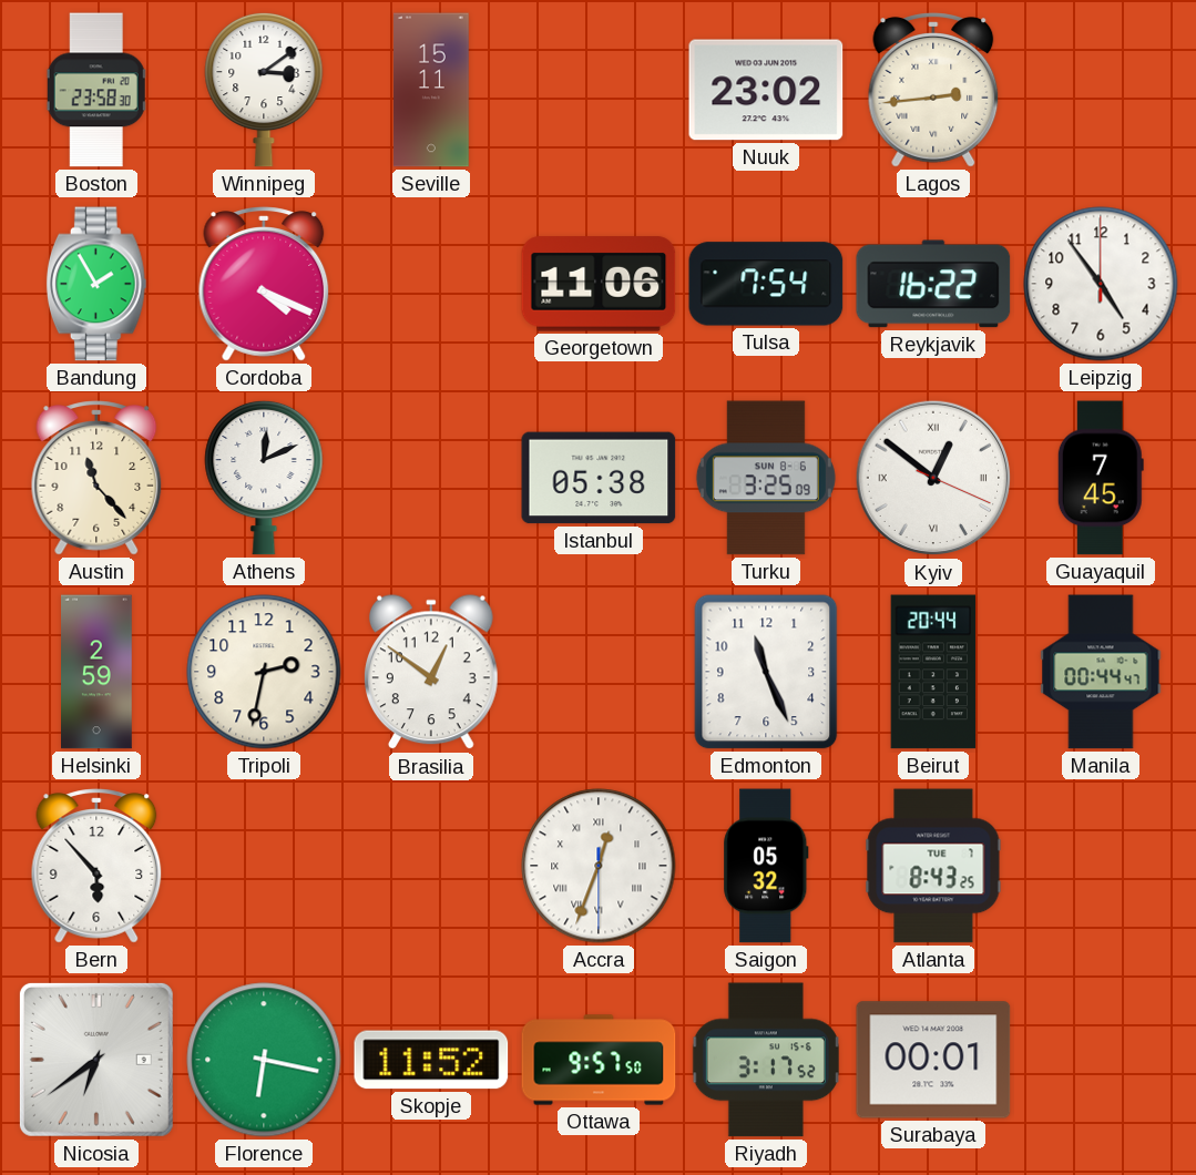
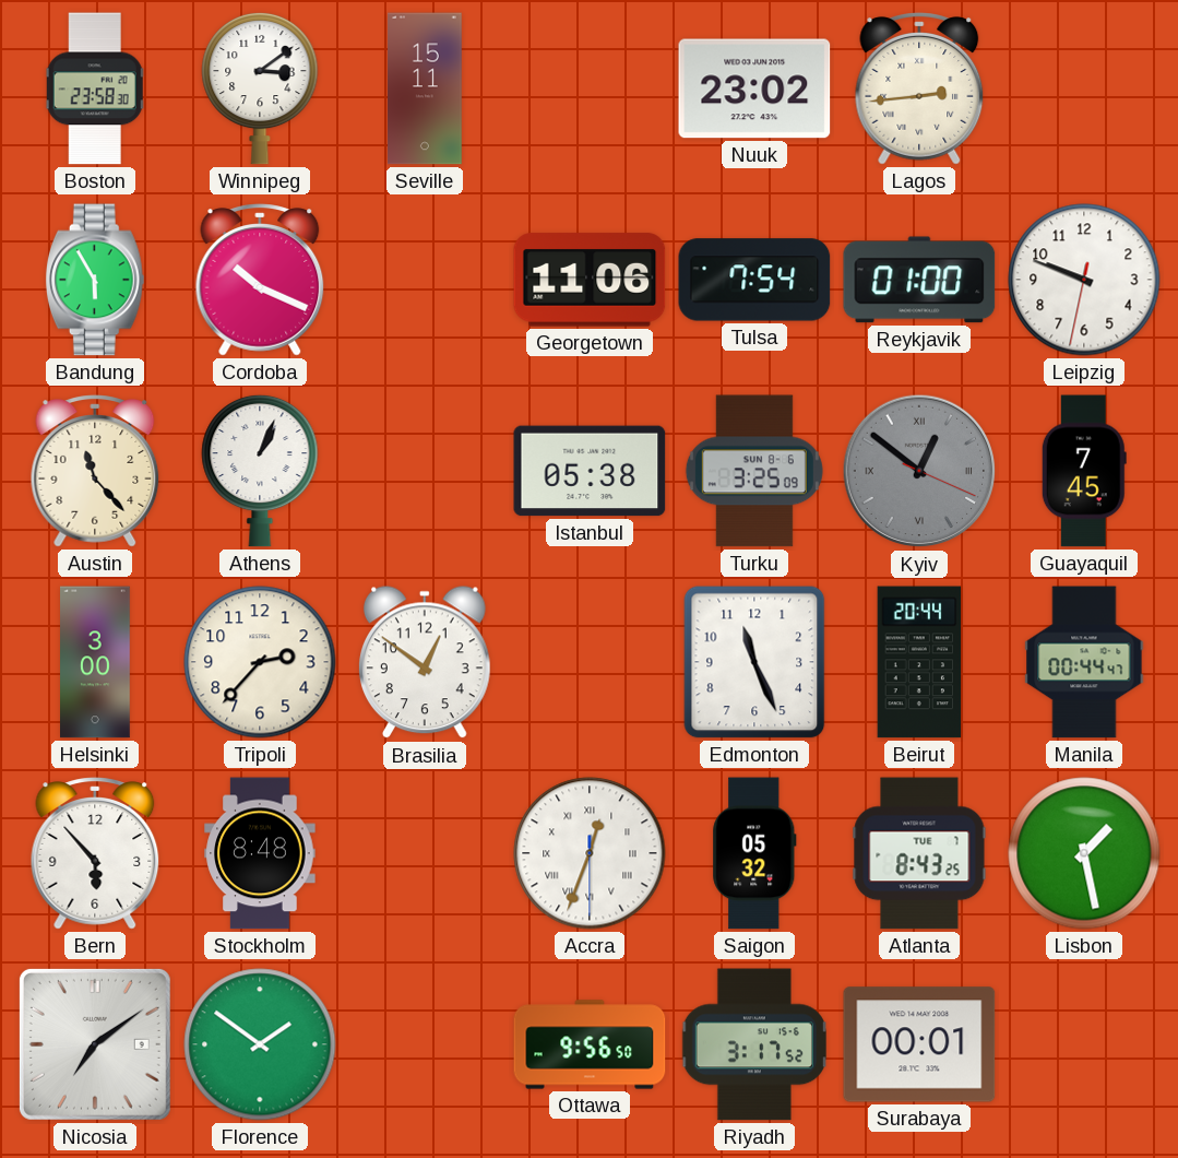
Bandung: 1:55 -> 5:55
Cordoba: 4:19 -> 10:19
Reykjavik: 16:22 -> 01:00
Leipzig: 4:54 -> 9:48
Athens: 12:11 -> 1:04
Kyiv dial: white -> grey
Helsinki: 2:59 -> 3:00
Tripoli: 2:32 -> 2:37
Stockholm: none -> 8:48
Lisbon: none -> 1:28
Nicosia: 6:39 -> 7:09
Florence: 6:17 -> 1:51
Skopje: 11:52 -> none
Ottawa: 9:57 -> 9:56
